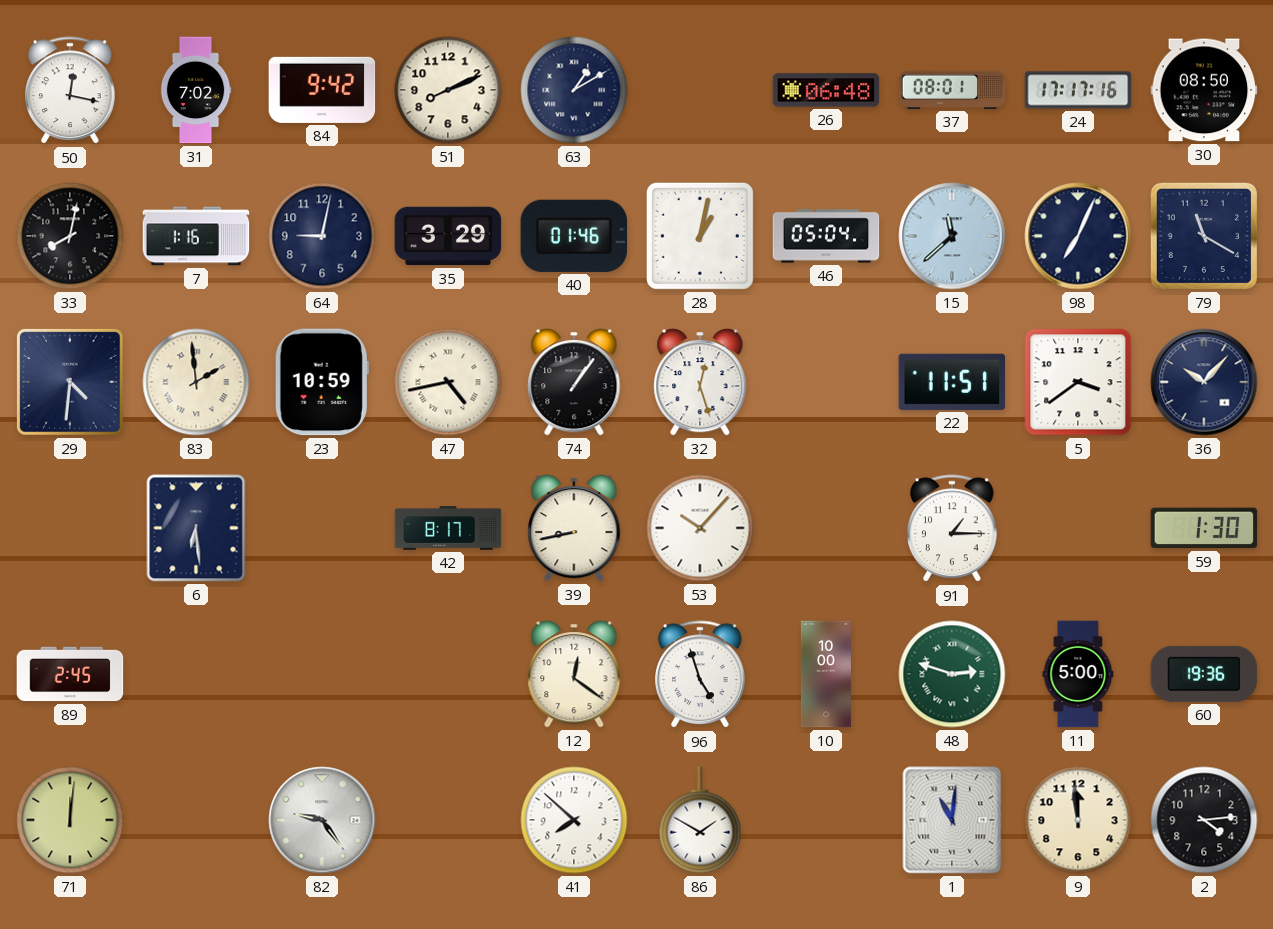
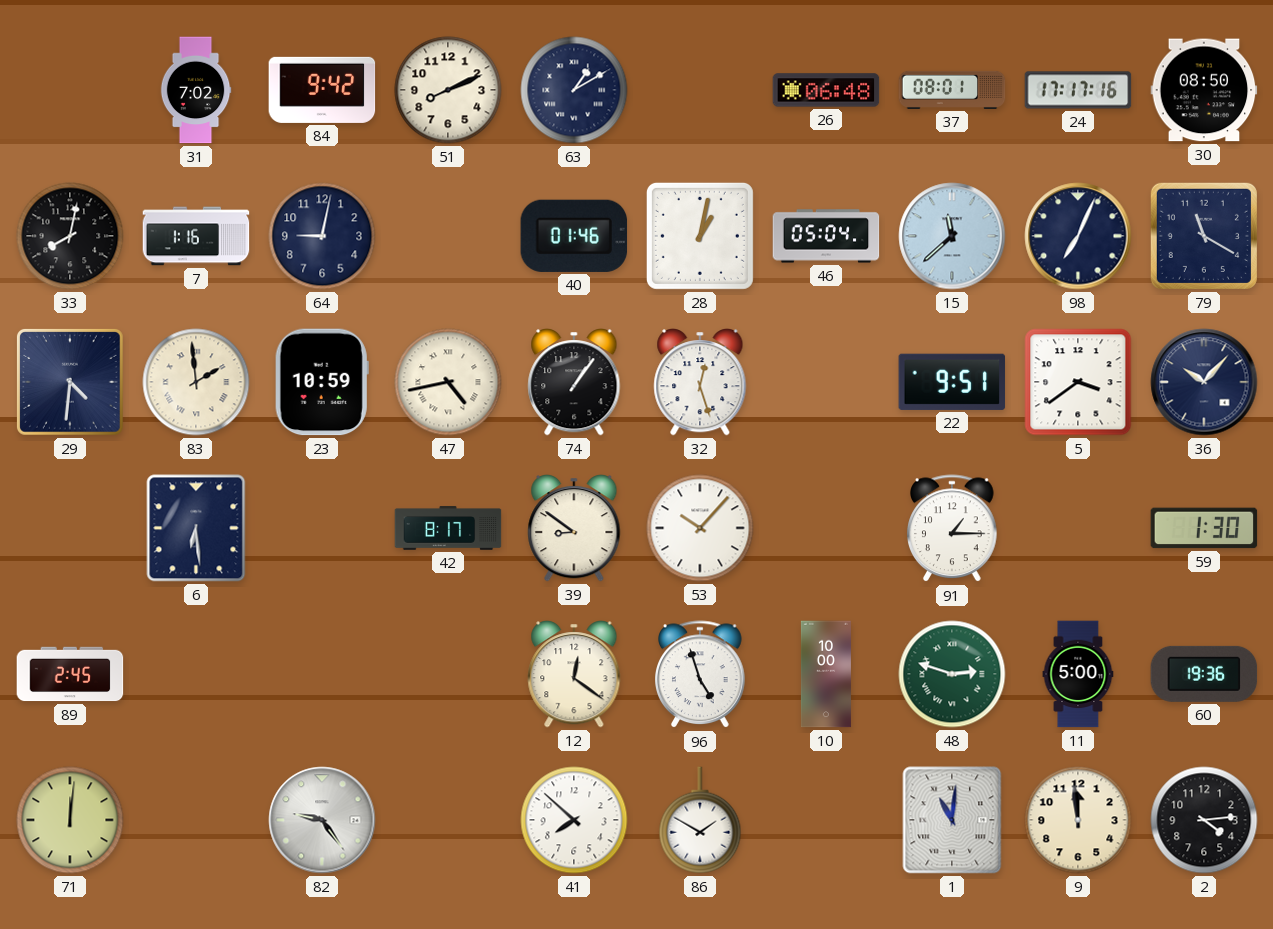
50: 12:17 -> none
35: 3:29 -> none
22: 11:51 -> 9:51
39: 8:43 -> 8:51
